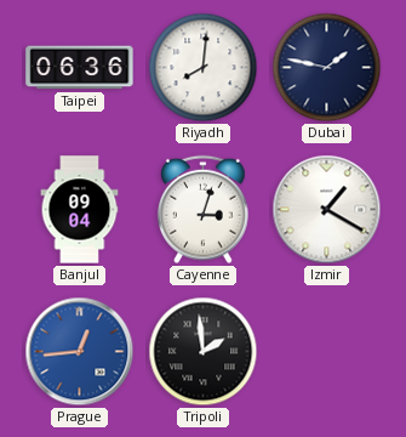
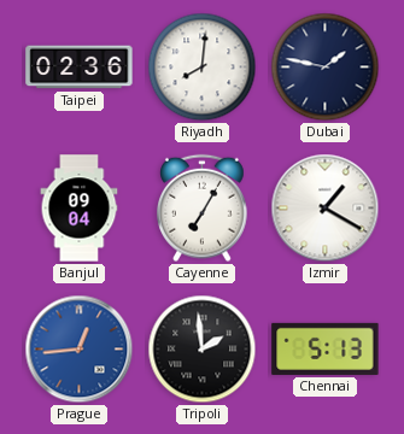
Taipei: 06:36 -> 02:36
Cayenne: 3:03 -> 7:05
Chennai: none -> 5:13
